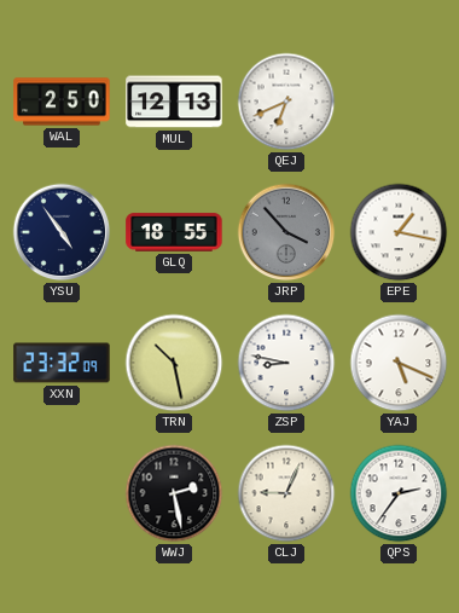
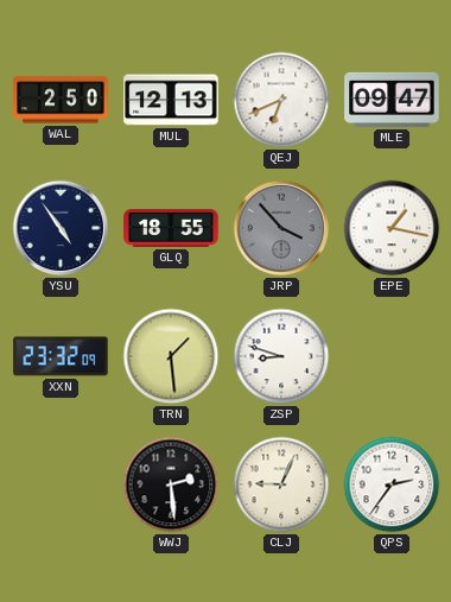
MLE: none -> 09:47
TRN: 10:28 -> 1:29
ZSP: 8:47 -> 8:48
YAJ: 5:19 -> none
WWJ: 2:28 -> 2:29
